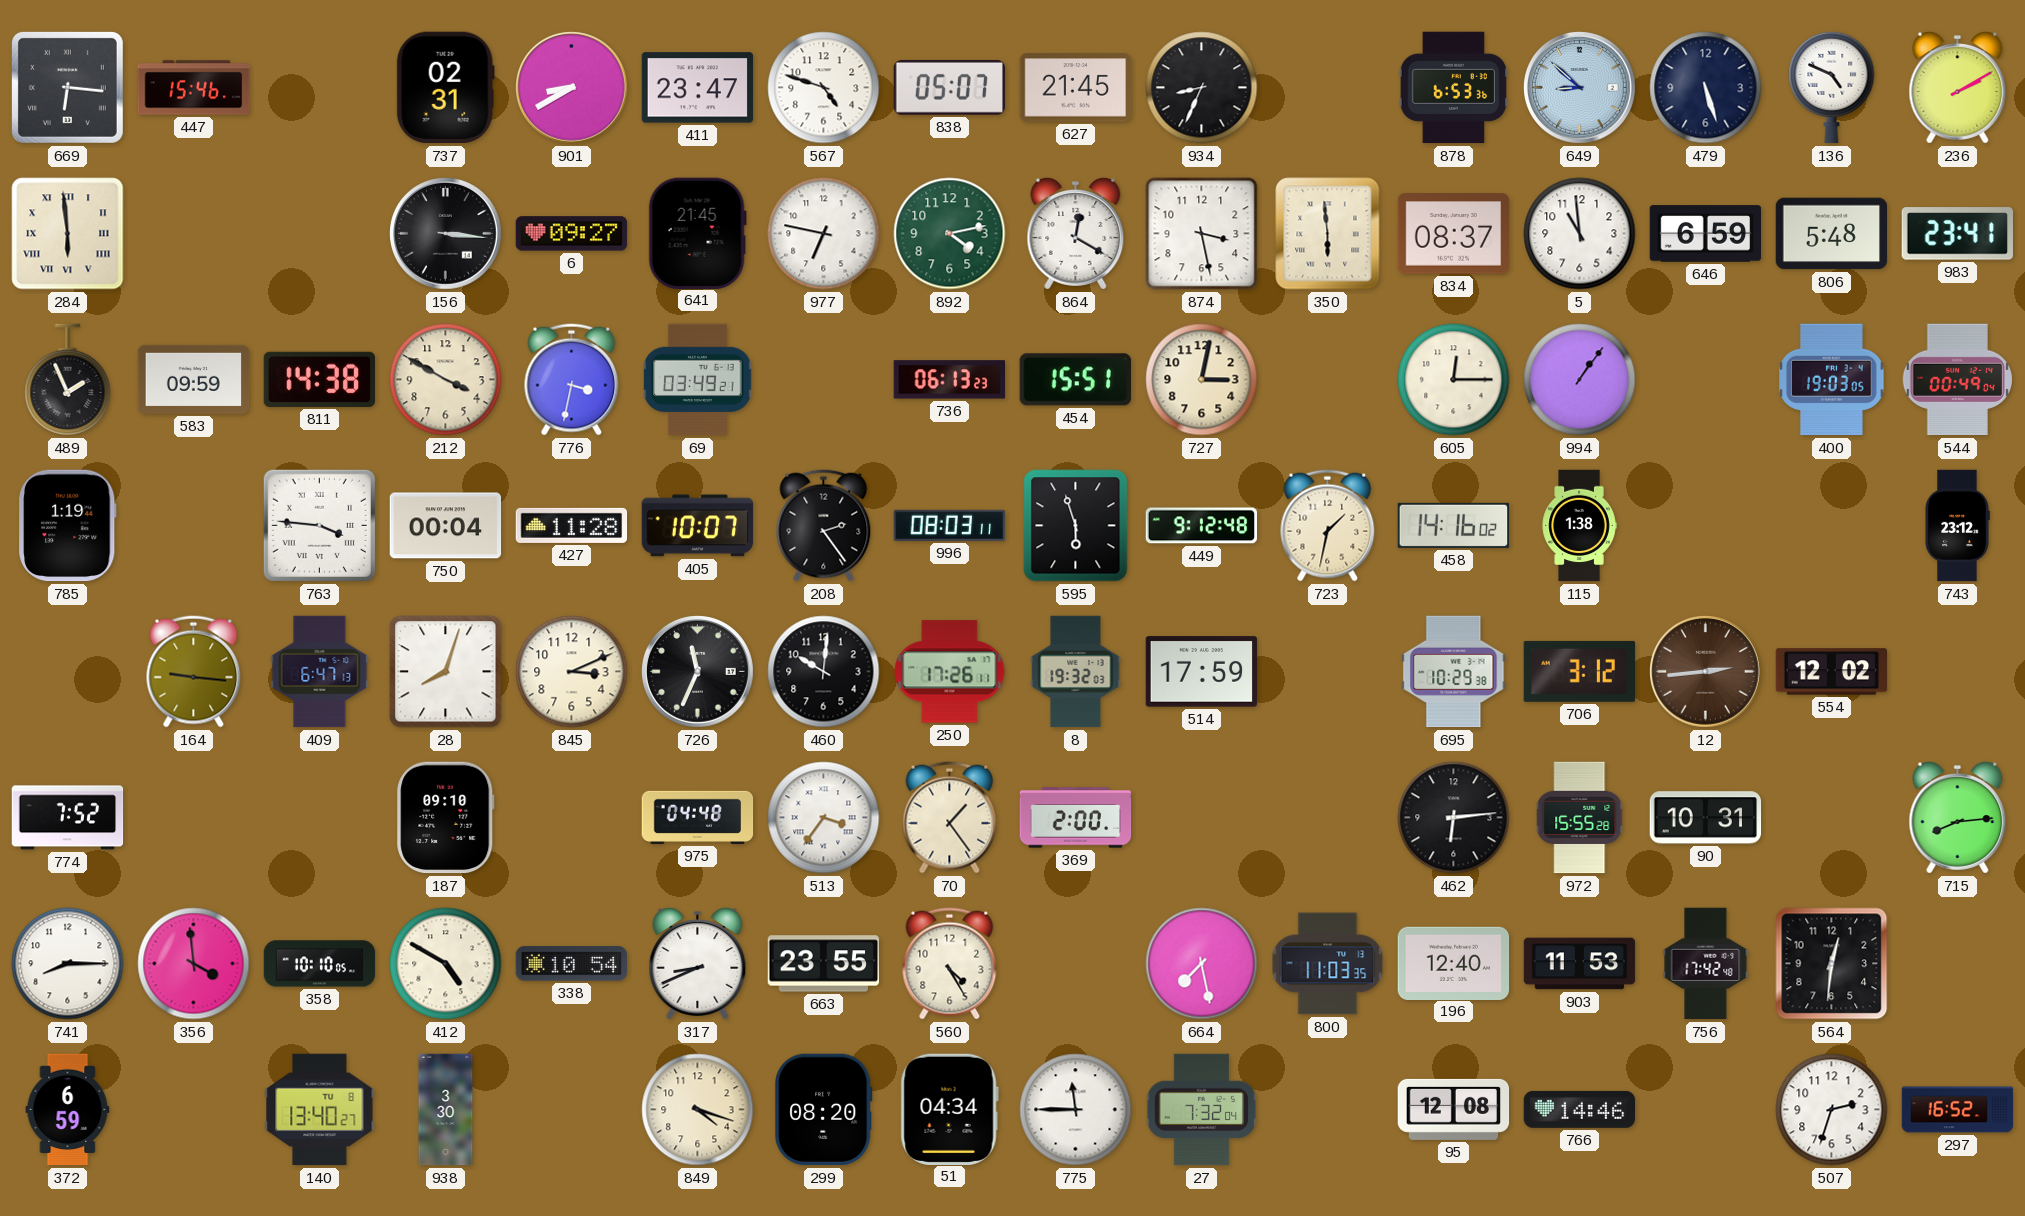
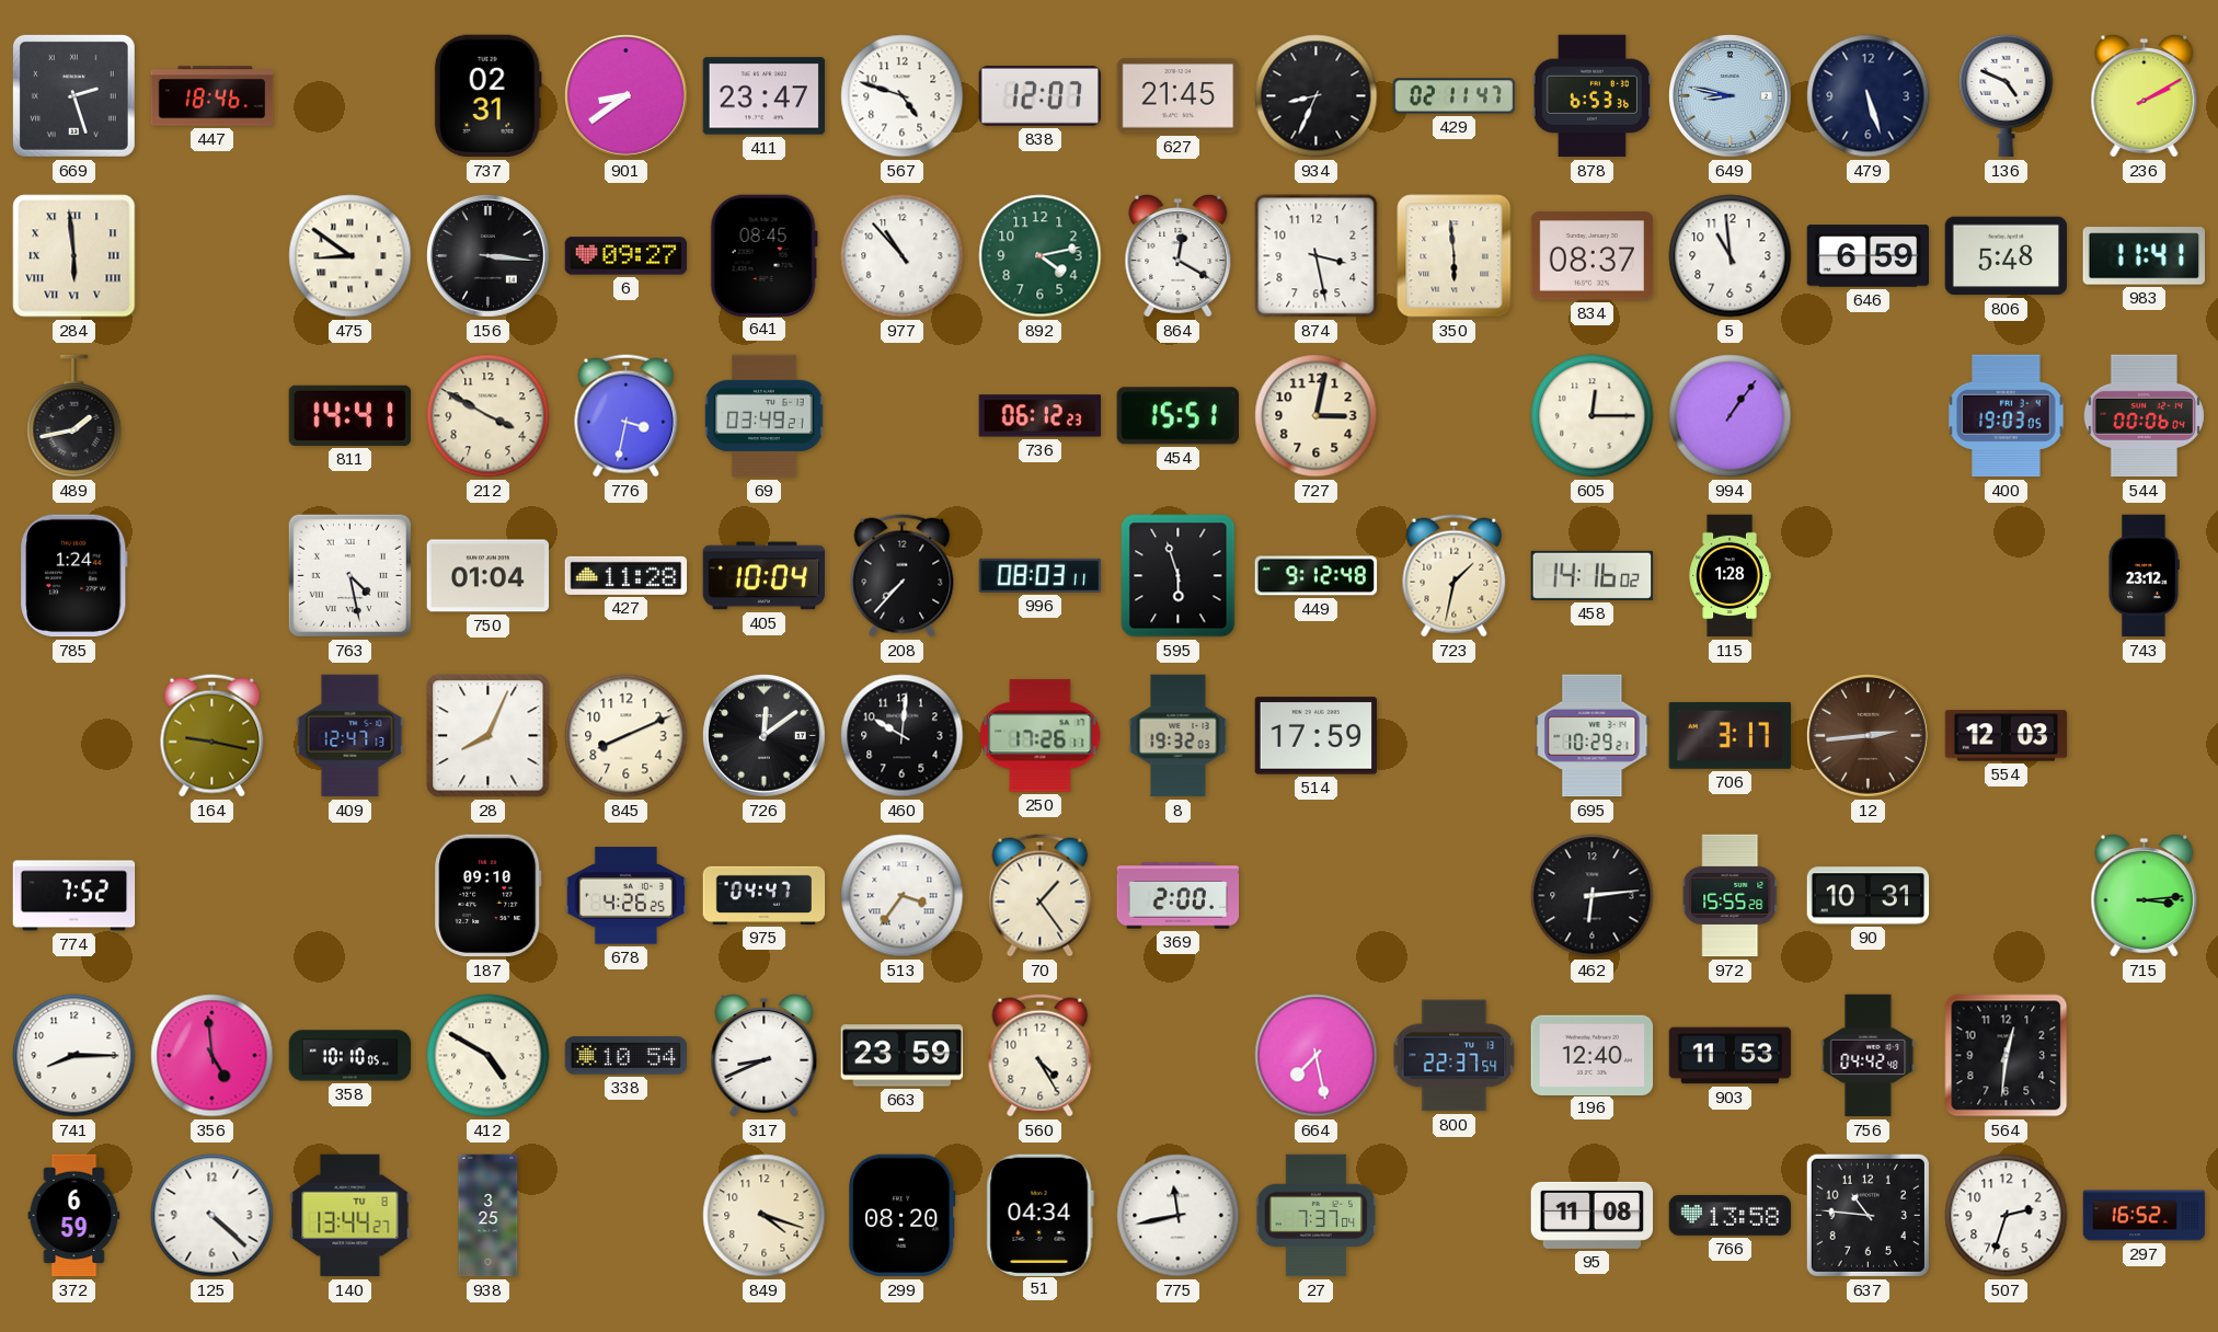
669: 6:16 -> 2:27
447: 15:46 -> 18:46
901: 8:40 -> 8:39
838: 05:07 -> 12:07
429: none -> 02:11
649: 8:52 -> 8:47
475: none -> 8:51
641: 21:45 -> 08:45
977: 6:47 -> 10:53
983: 23:41 -> 11:41
489: 1:56 -> 1:43
583: 09:59 -> none
811: 14:38 -> 14:41
736: 06:13 -> 06:12
544: 00:49 -> 00:06
785: 1:19 -> 1:24
763: 3:46 -> 4:28
750: 00:04 -> 01:04
405: 10:07 -> 10:04
208: 2:24 -> 7:37
115: 1:38 -> 1:28
164: 9:16 -> 9:17
409: 6:47 -> 12:47
28: 8:03 -> 8:04
845: 3:11 -> 8:11
726: 11:34 -> 12:09
695: 10:29:38 -> 10:29:21
706: 3:12 -> 3:17
554: 12:02 -> 12:03
678: none -> 4:26
975: 04:48 -> 04:47
715: 8:14 -> 3:14
356: 3:59 -> 4:59
663: 23:55 -> 23:59
800: 11:03 -> 22:37
756: 17:42 -> 04:42
125: none -> 4:22
140: 13:40 -> 13:44
938: 3:30 -> 3:25
775: 11:45 -> 11:43
27: 7:32 -> 7:37
95: 12:08 -> 11:08
766: 14:46 -> 13:58
637: none -> 10:46
